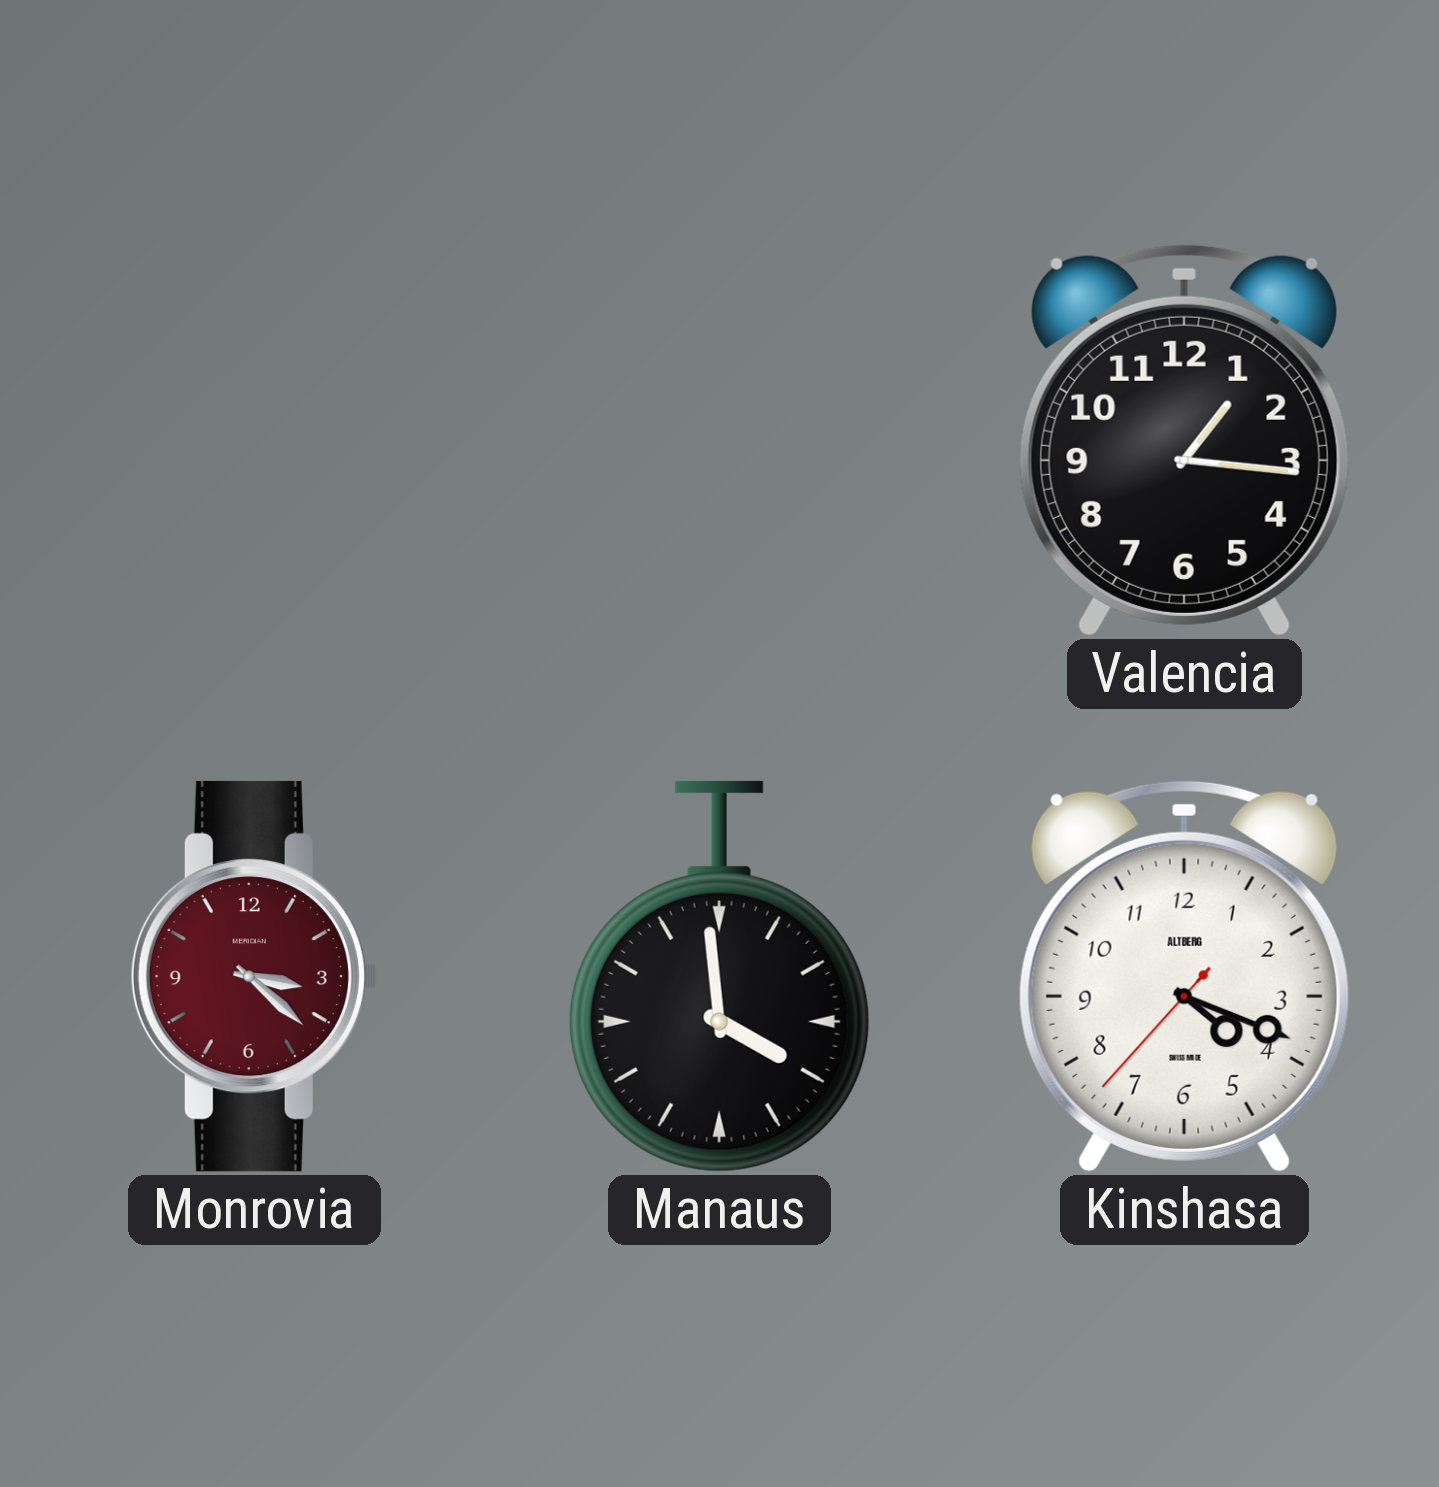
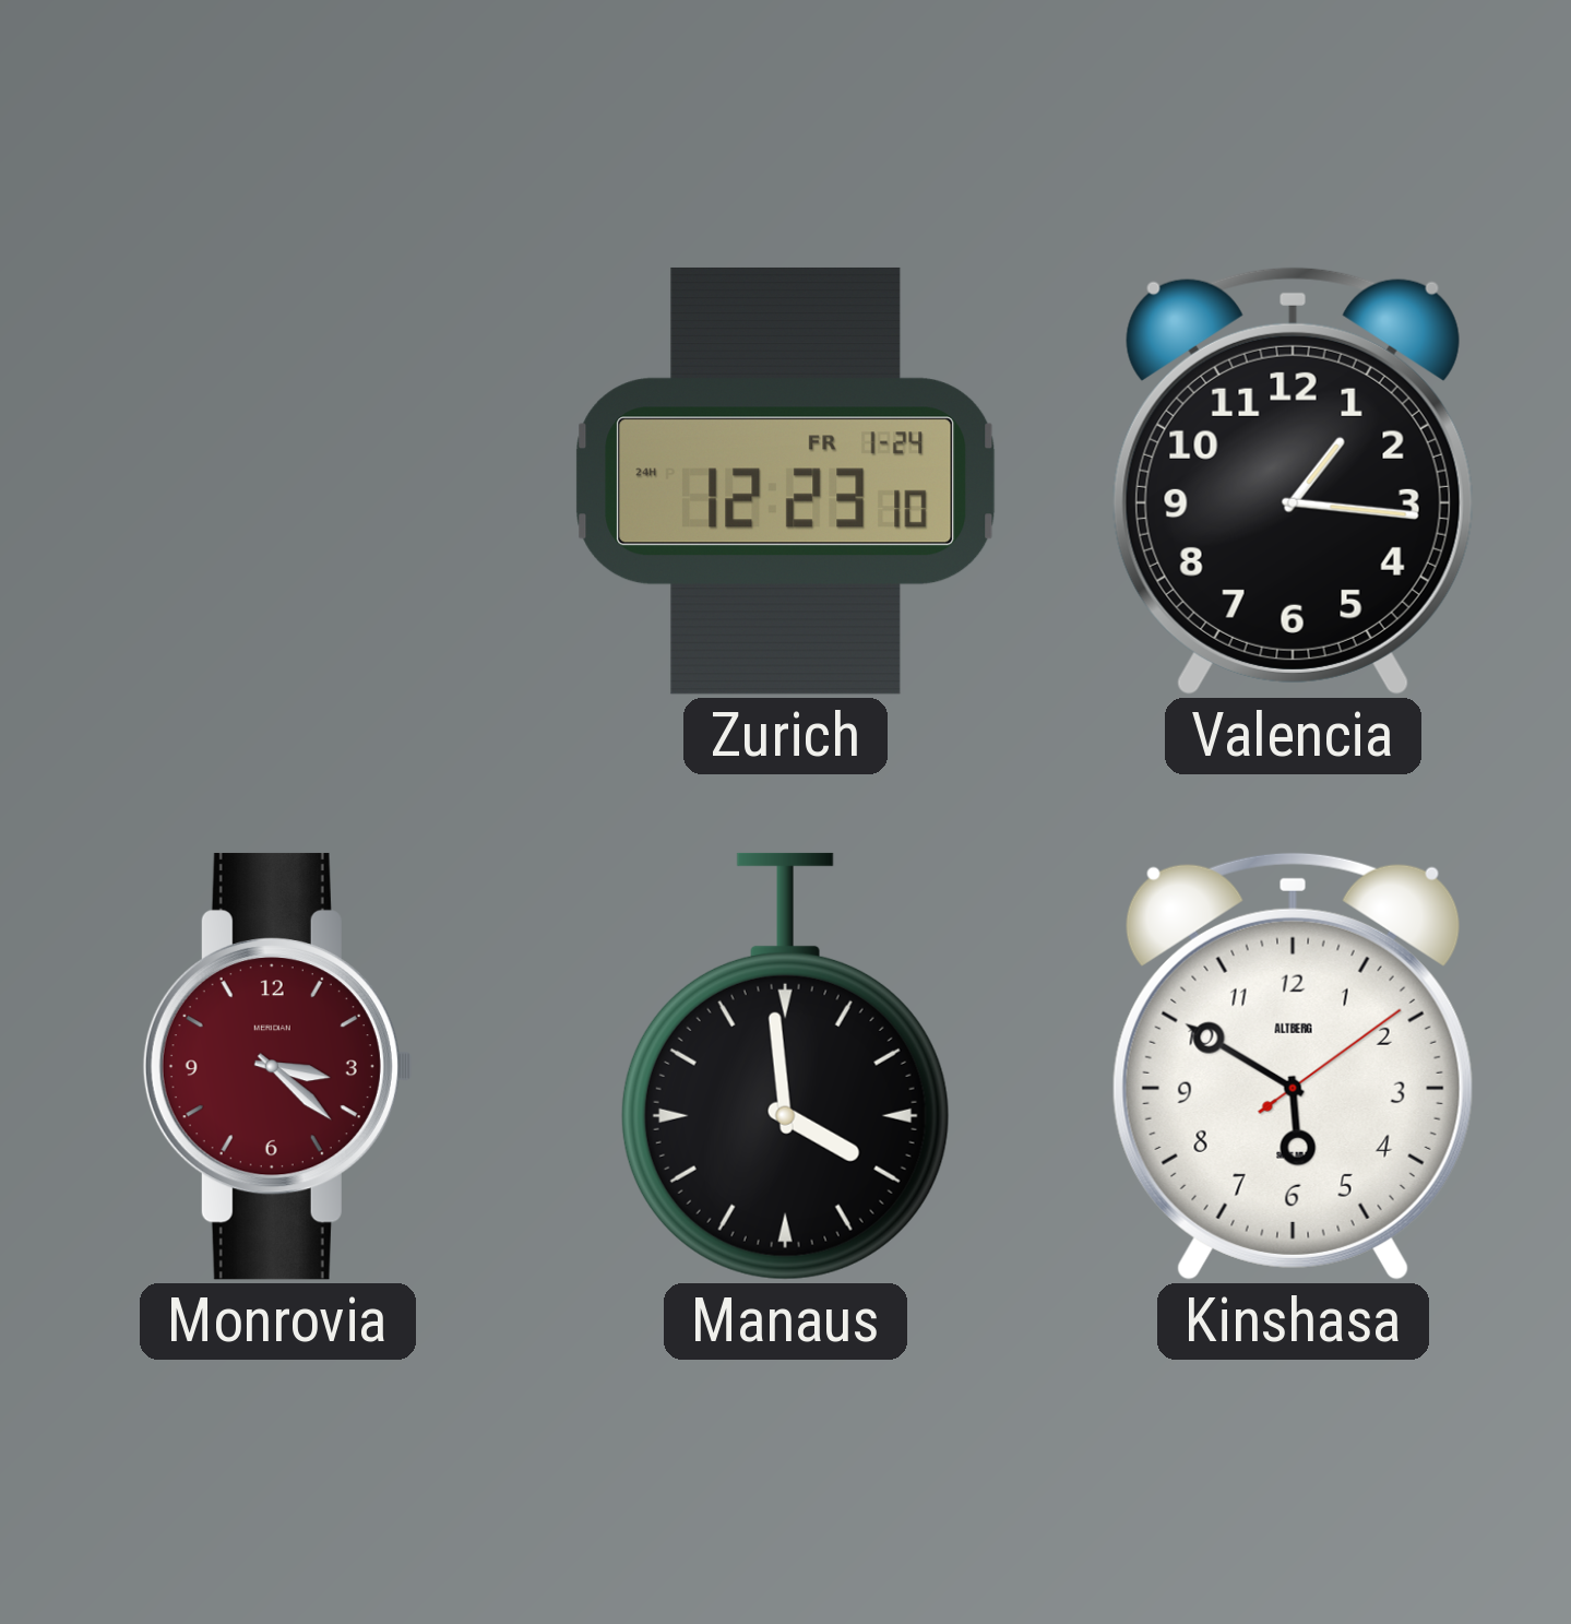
Zurich: none -> 12:23
Kinshasa: 4:18 -> 5:50
